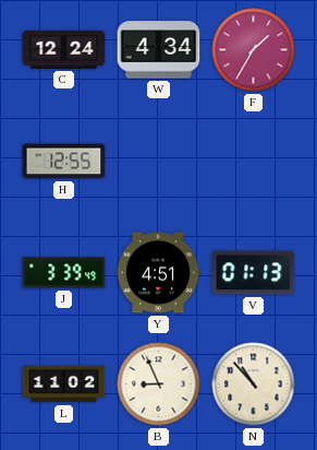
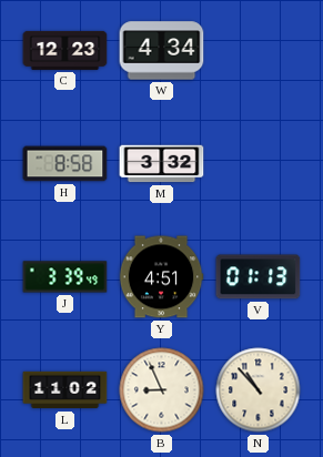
C: 12:24 -> 12:23
F: 1:35 -> none
H: 12:55 -> 8:58
M: none -> 3:32
